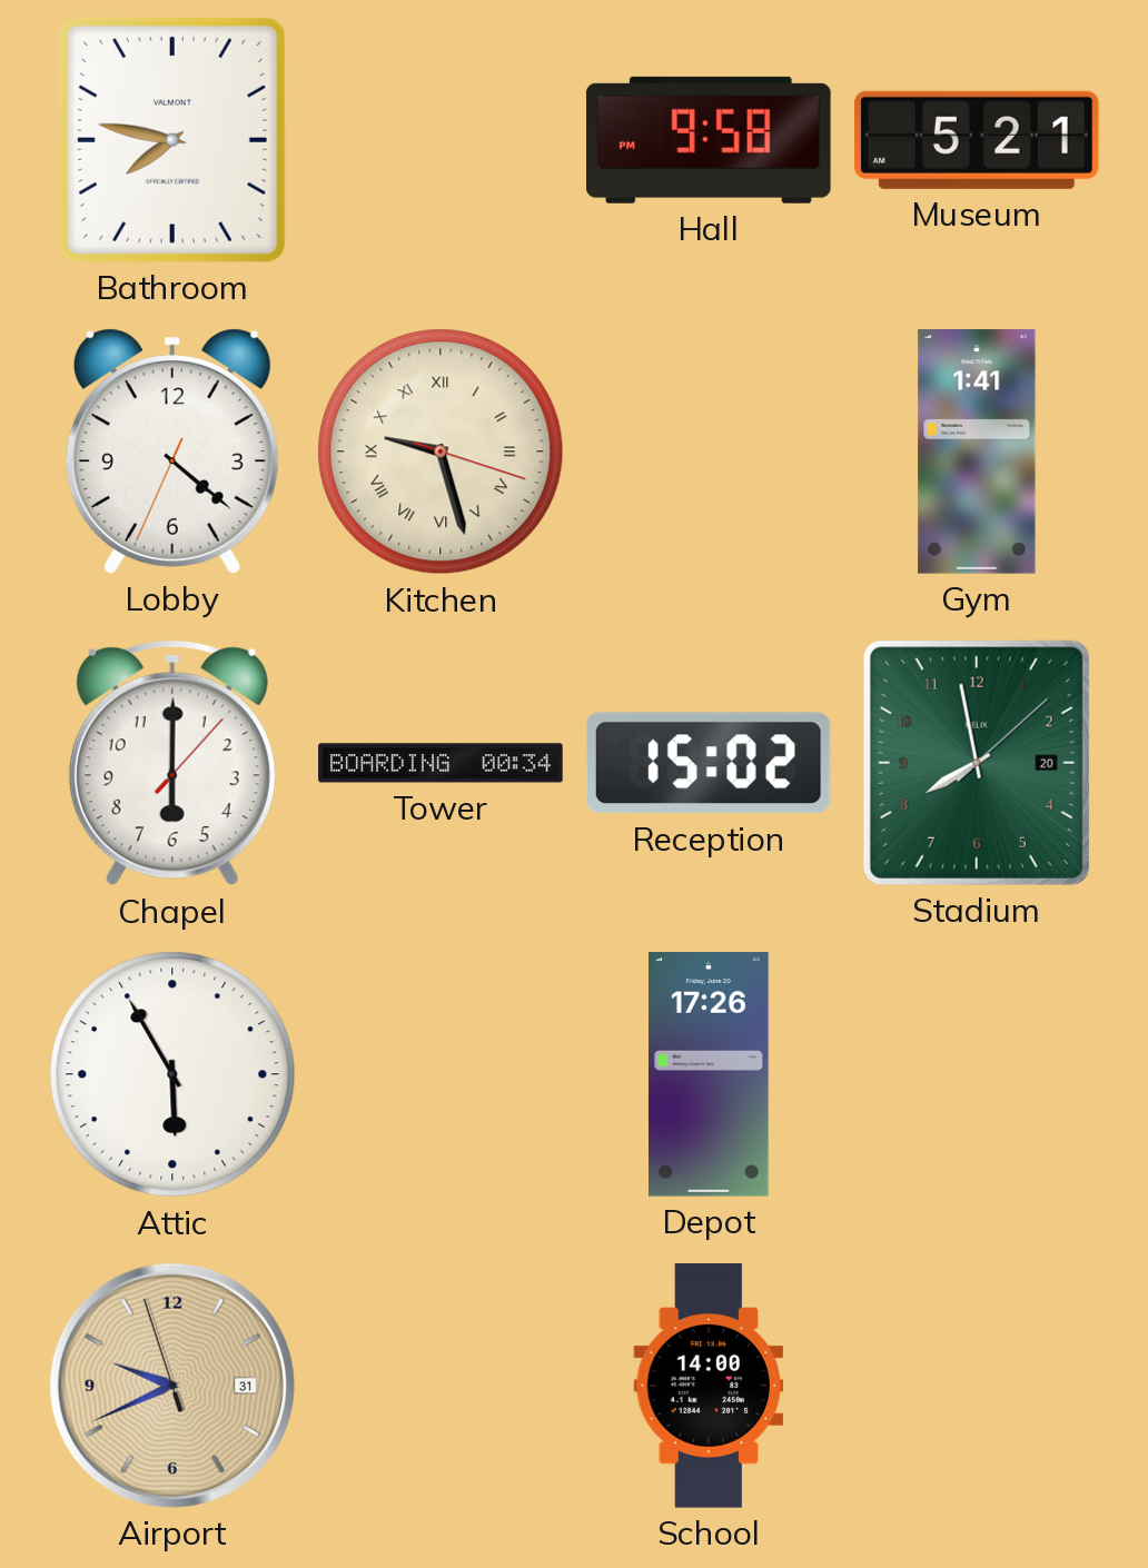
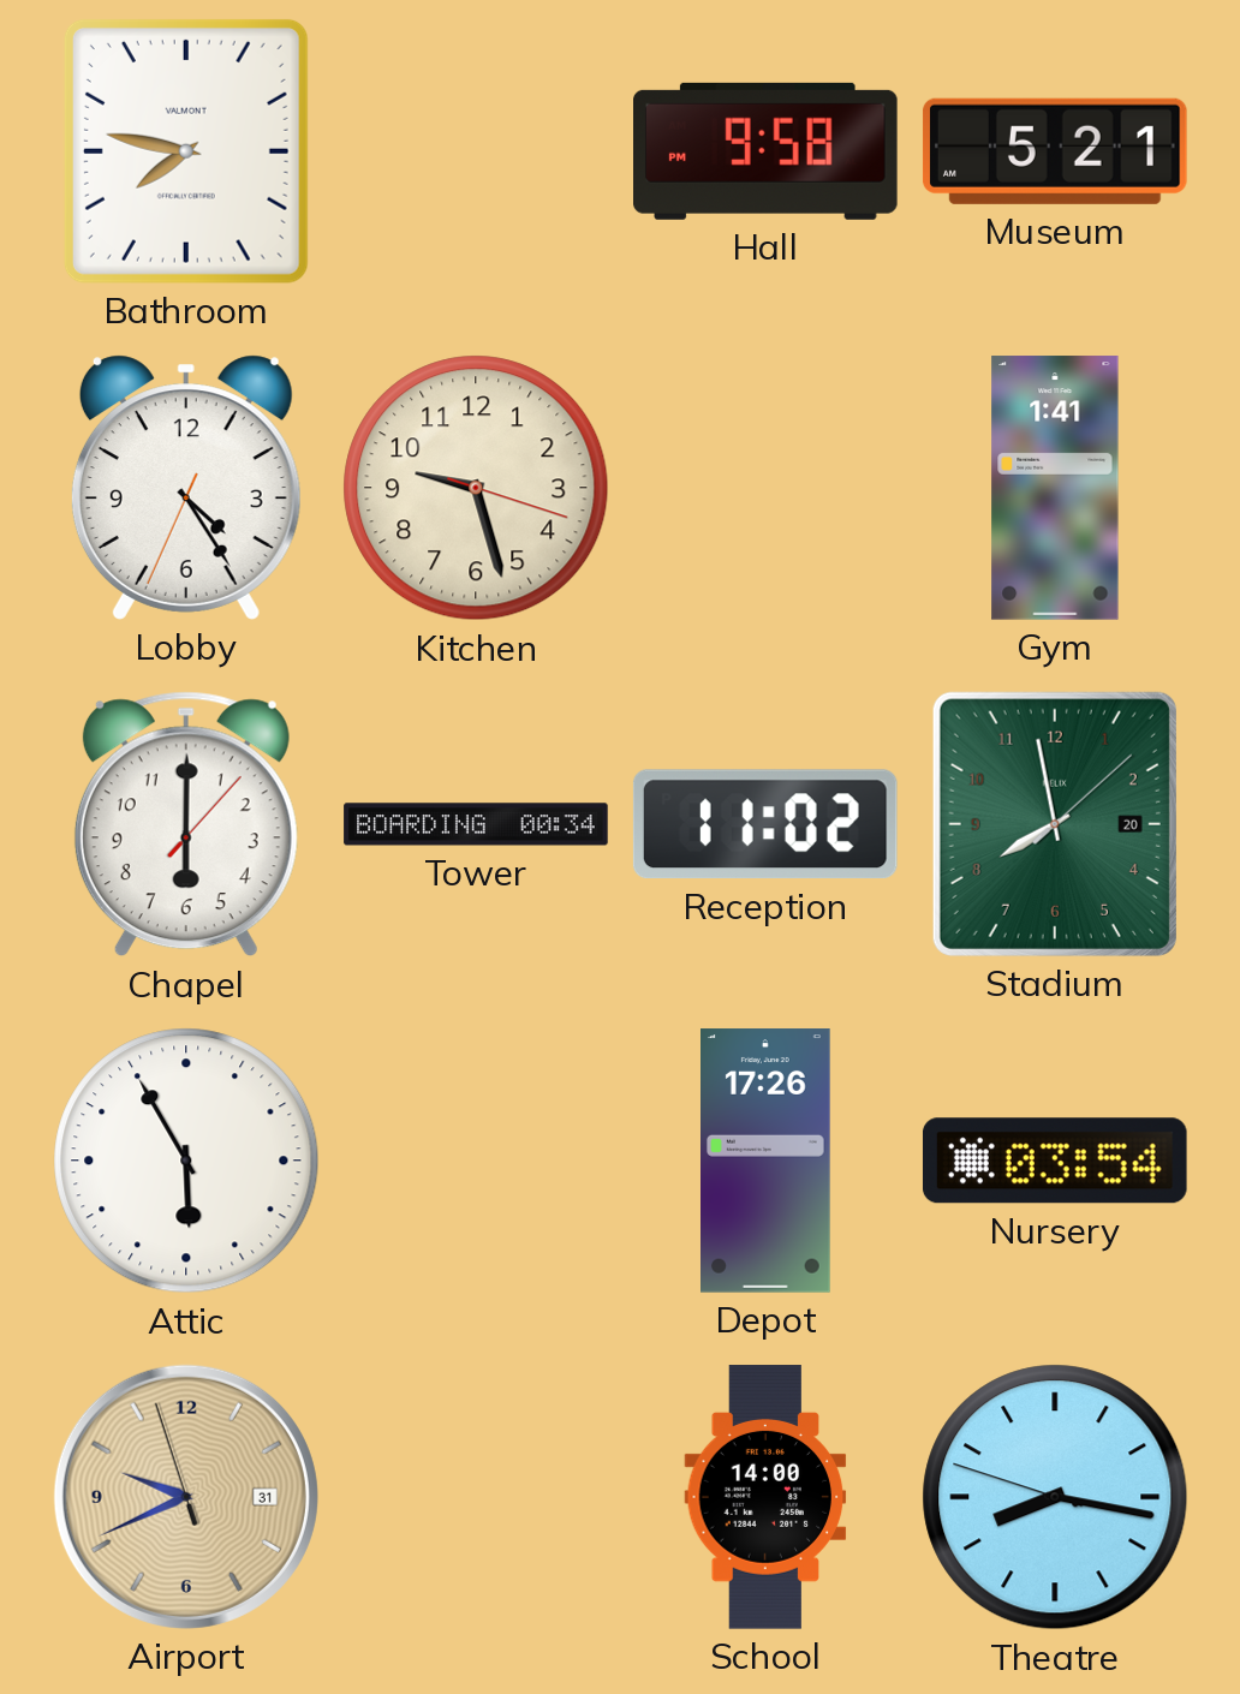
Lobby: 4:21 -> 4:24
Kitchen numerals: Roman -> Arabic
Reception: 15:02 -> 11:02
Nursery: none -> 03:54
Theatre: none -> 8:16
